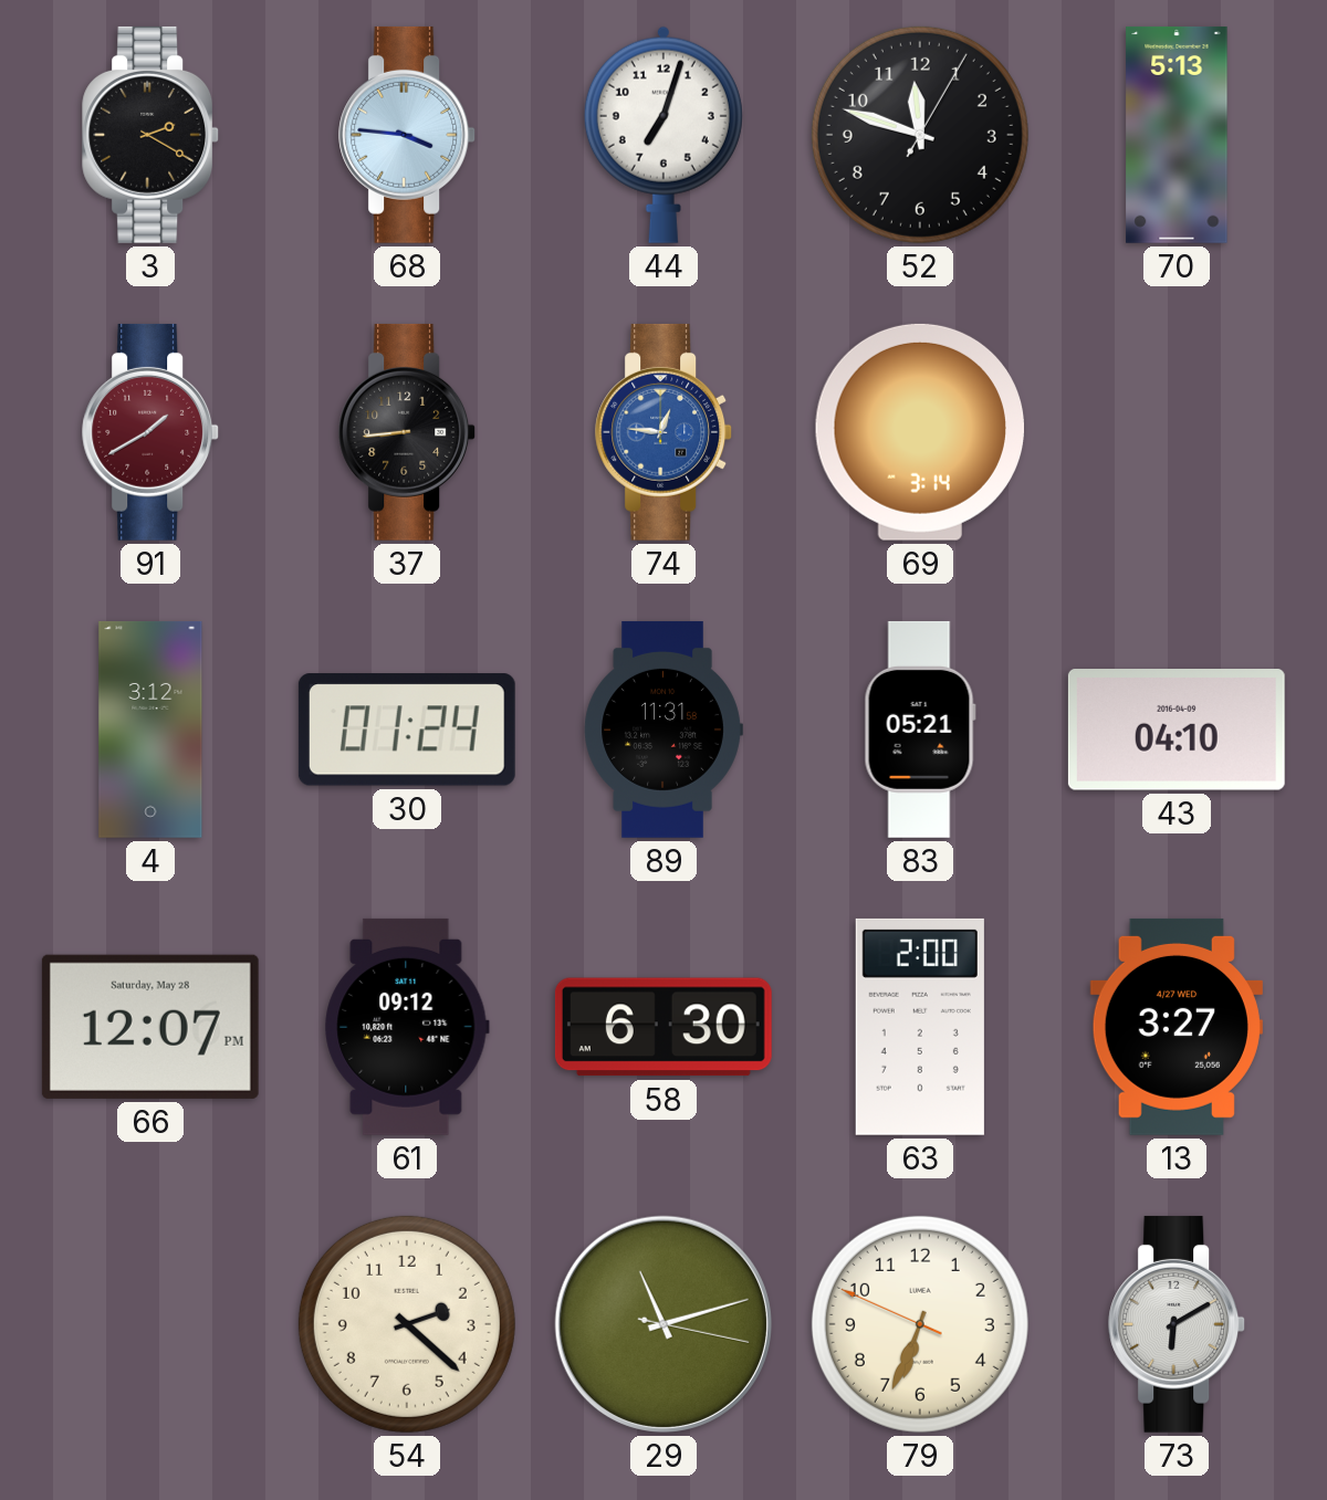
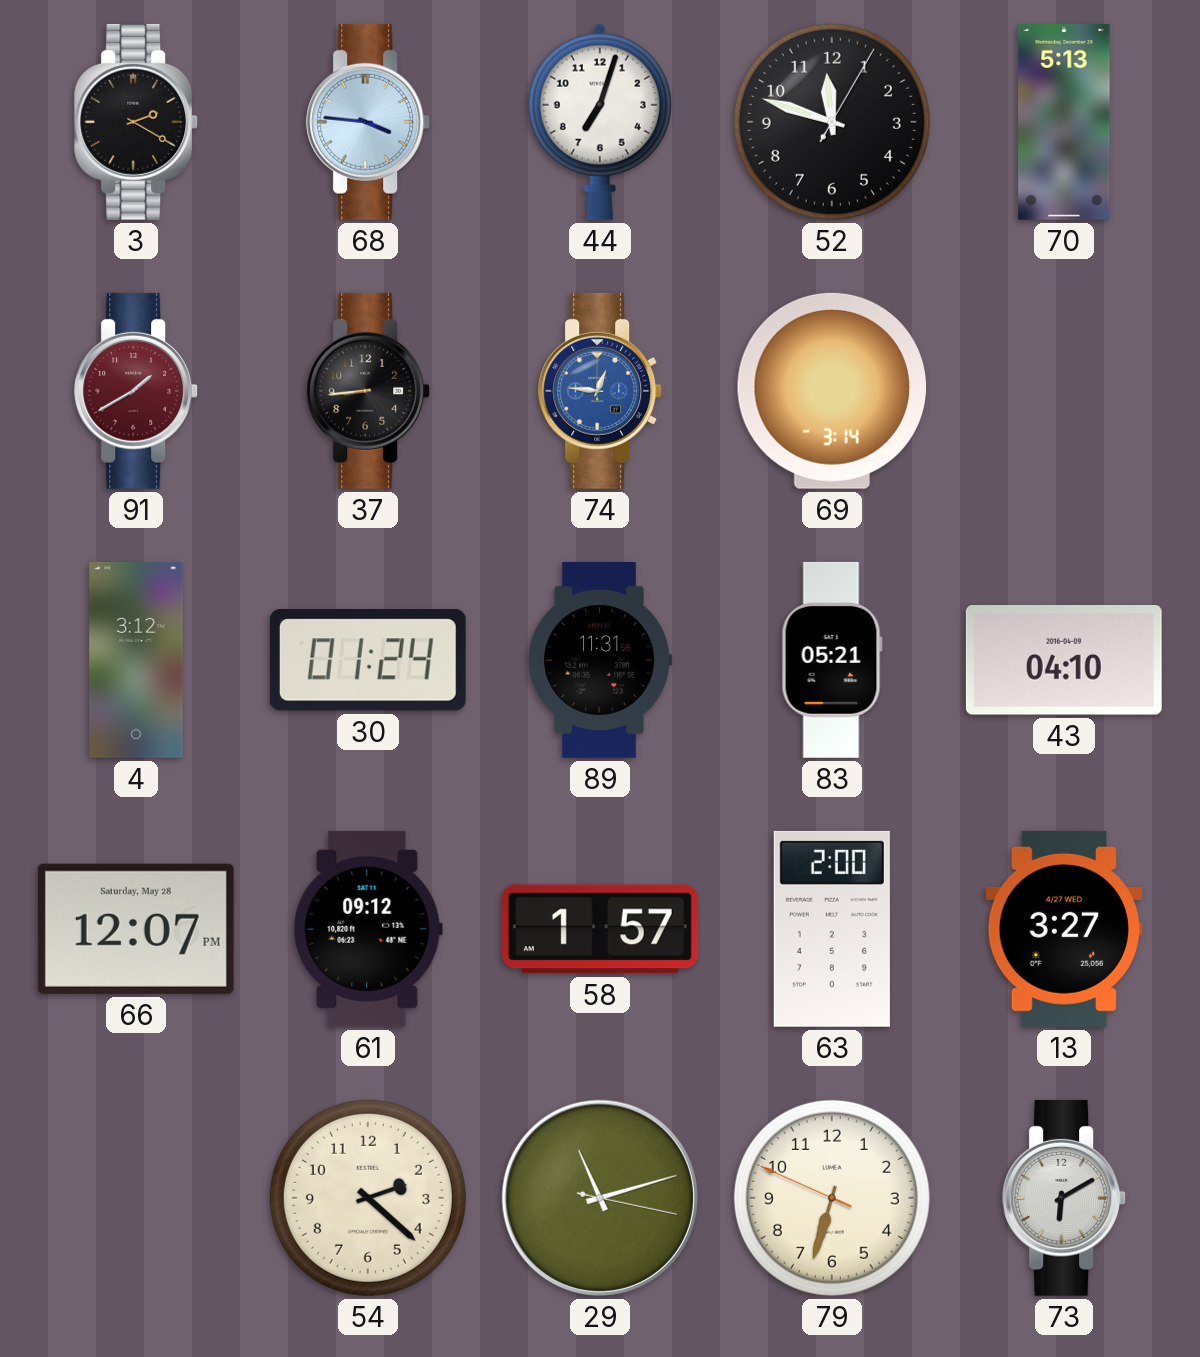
58: 6:30 -> 1:57
79: 6:33 -> 6:32
